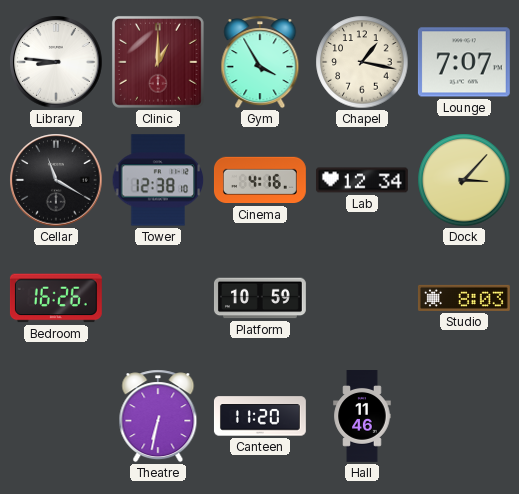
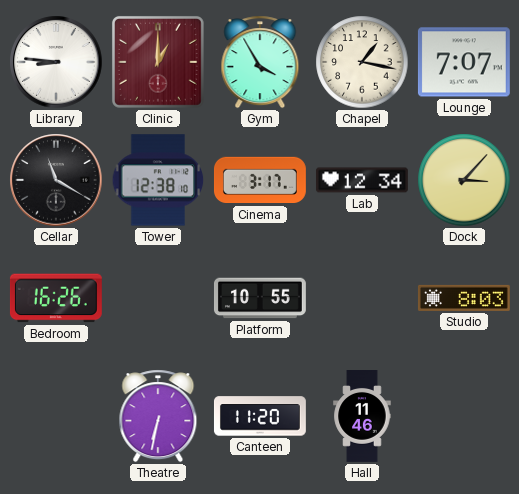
Cinema: 4:16 -> 3:17
Platform: 10:59 -> 10:55
